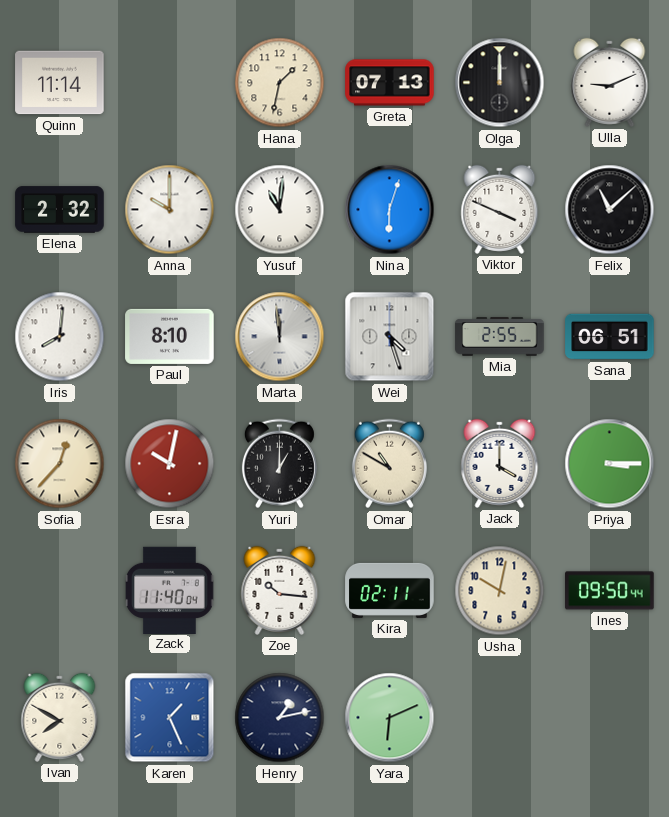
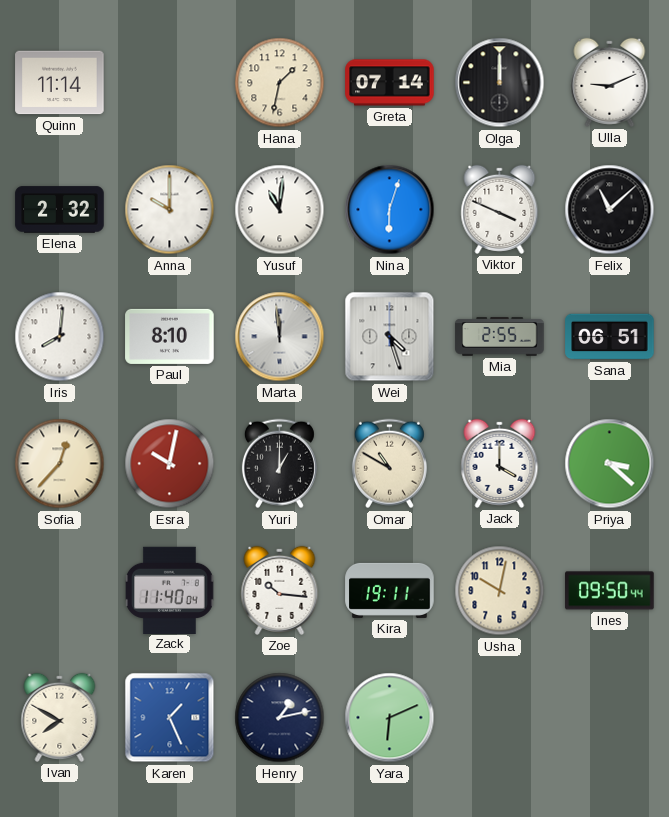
Greta: 07:13 -> 07:14
Priya: 3:15 -> 3:22
Kira: 02:11 -> 19:11
